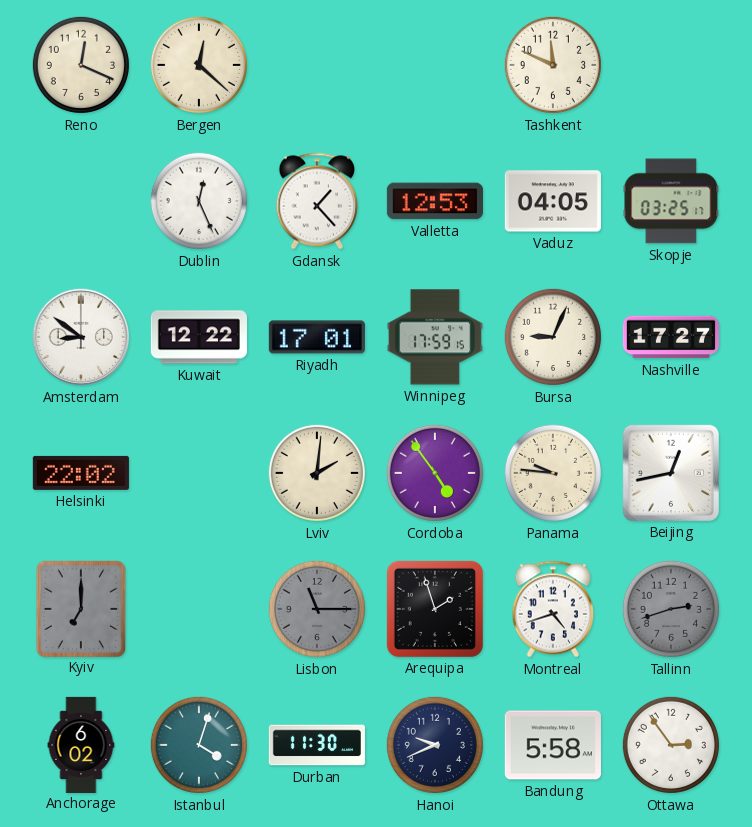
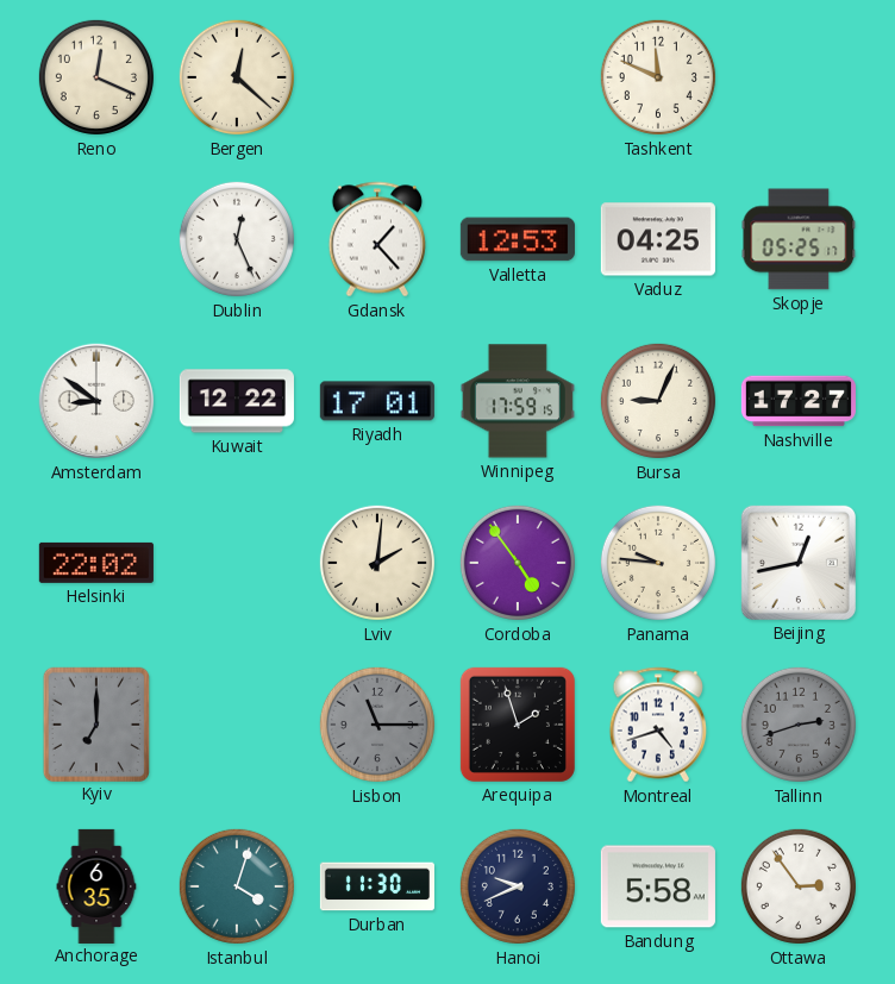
Vaduz: 04:05 -> 04:25
Skopje: 03:25 -> 05:25
Anchorage: 6:02 -> 6:35
